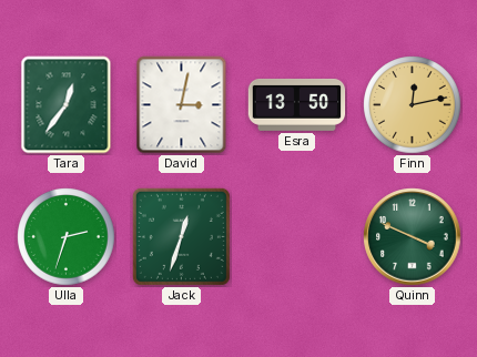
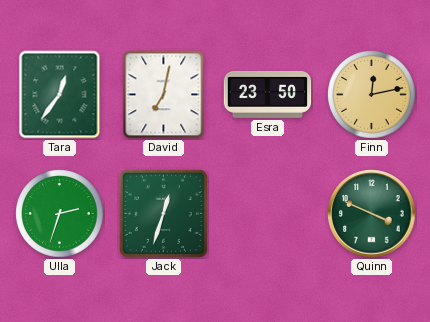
David: 3:02 -> 7:02
Esra: 13:50 -> 23:50
